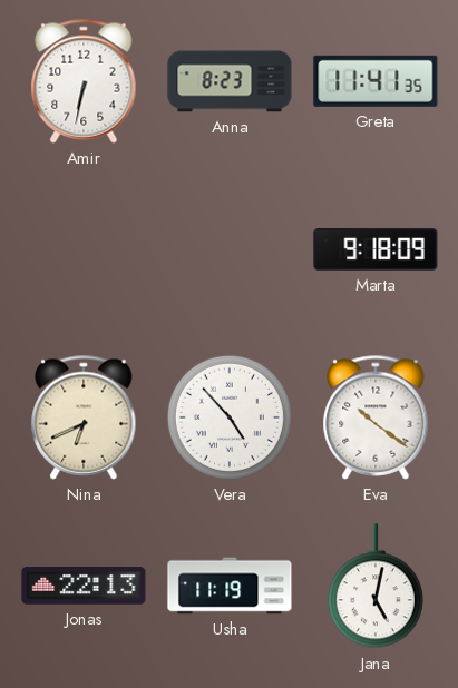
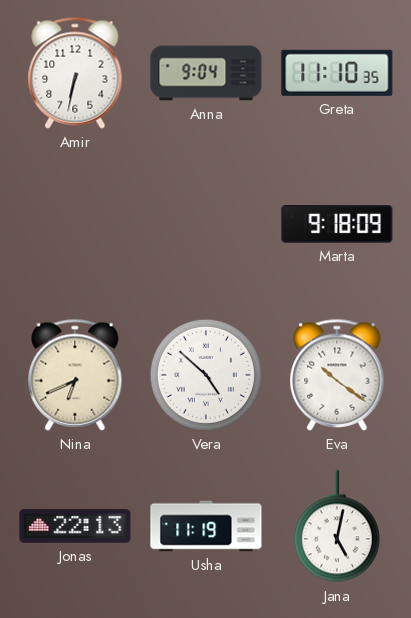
Anna: 8:23 -> 9:04
Greta: 11:41 -> 11:10
Vera: 4:53 -> 4:52
